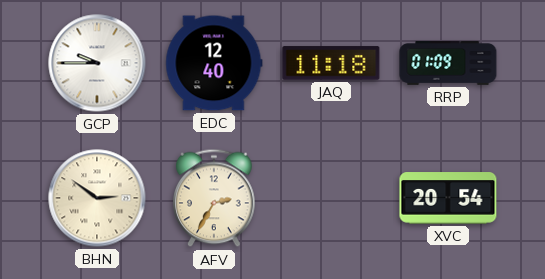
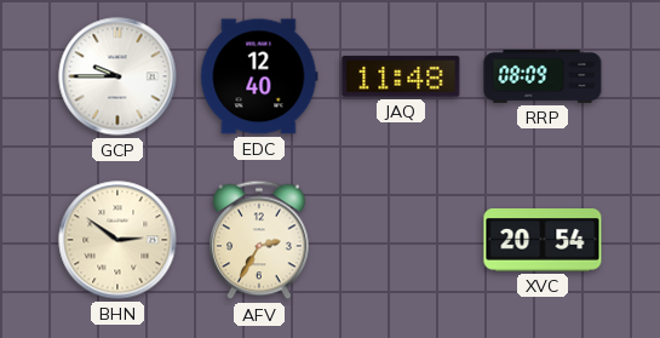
JAQ: 11:18 -> 11:48
RRP: 01:09 -> 08:09
